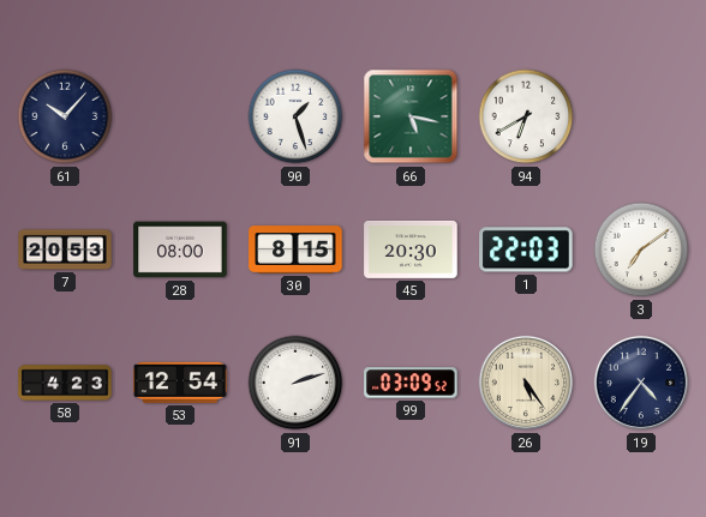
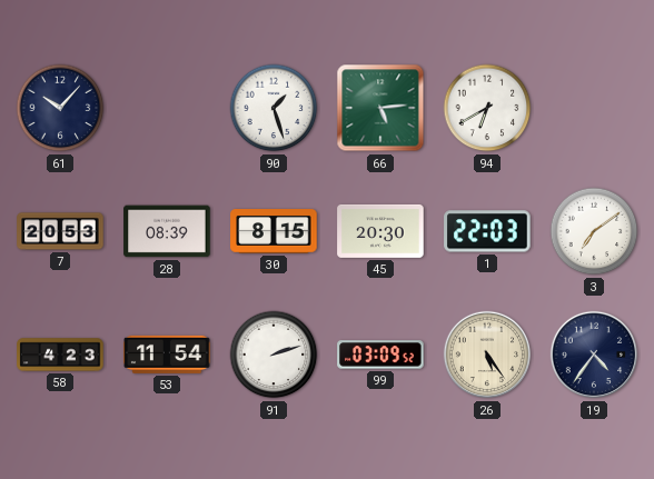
66: 5:17 -> 5:14
28: 08:00 -> 08:39
53: 12:54 -> 11:54
